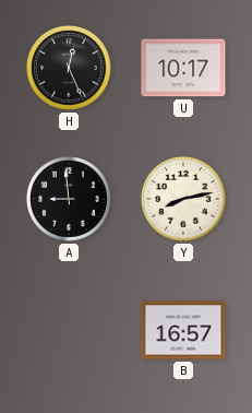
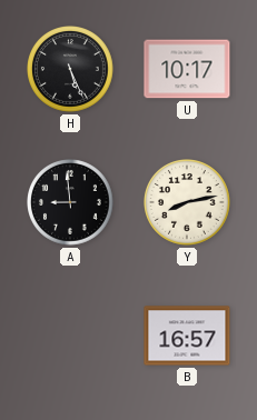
H: 12:26 -> 5:26
